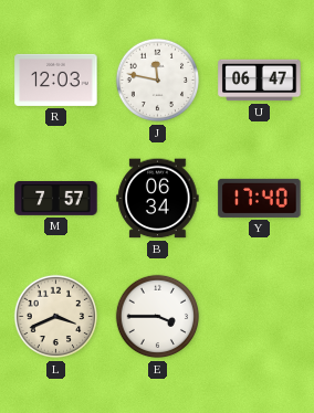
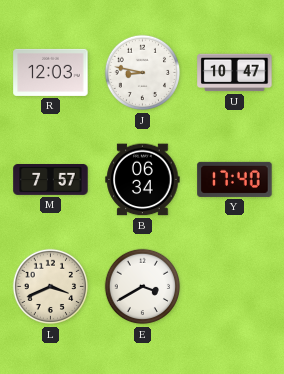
J: 11:47 -> 8:47
U: 06:47 -> 10:47
E: 3:45 -> 3:40
